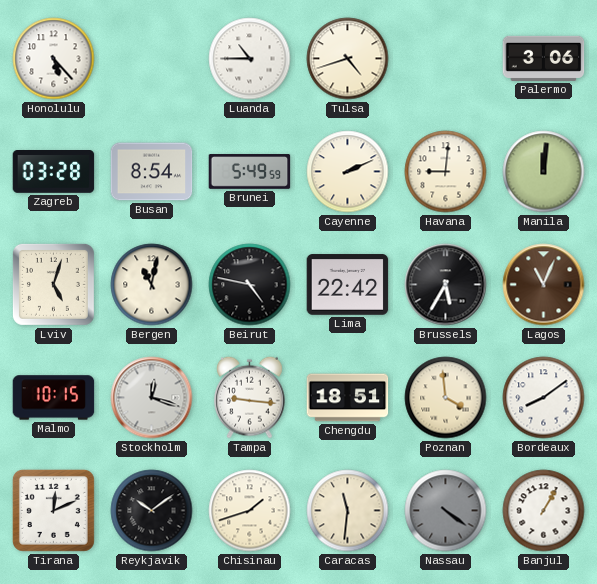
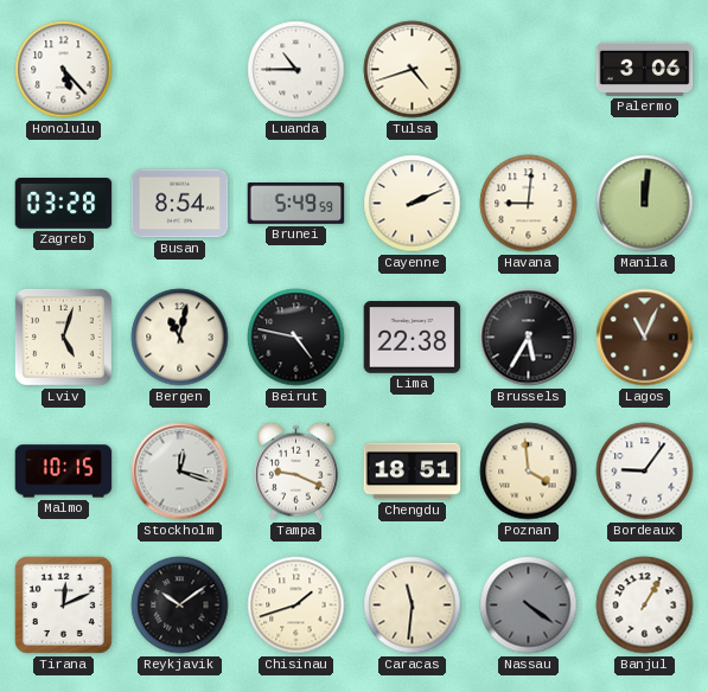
Lima: 22:42 -> 22:38
Tampa: 9:16 -> 9:19
Bordeaux: 8:09 -> 9:06
